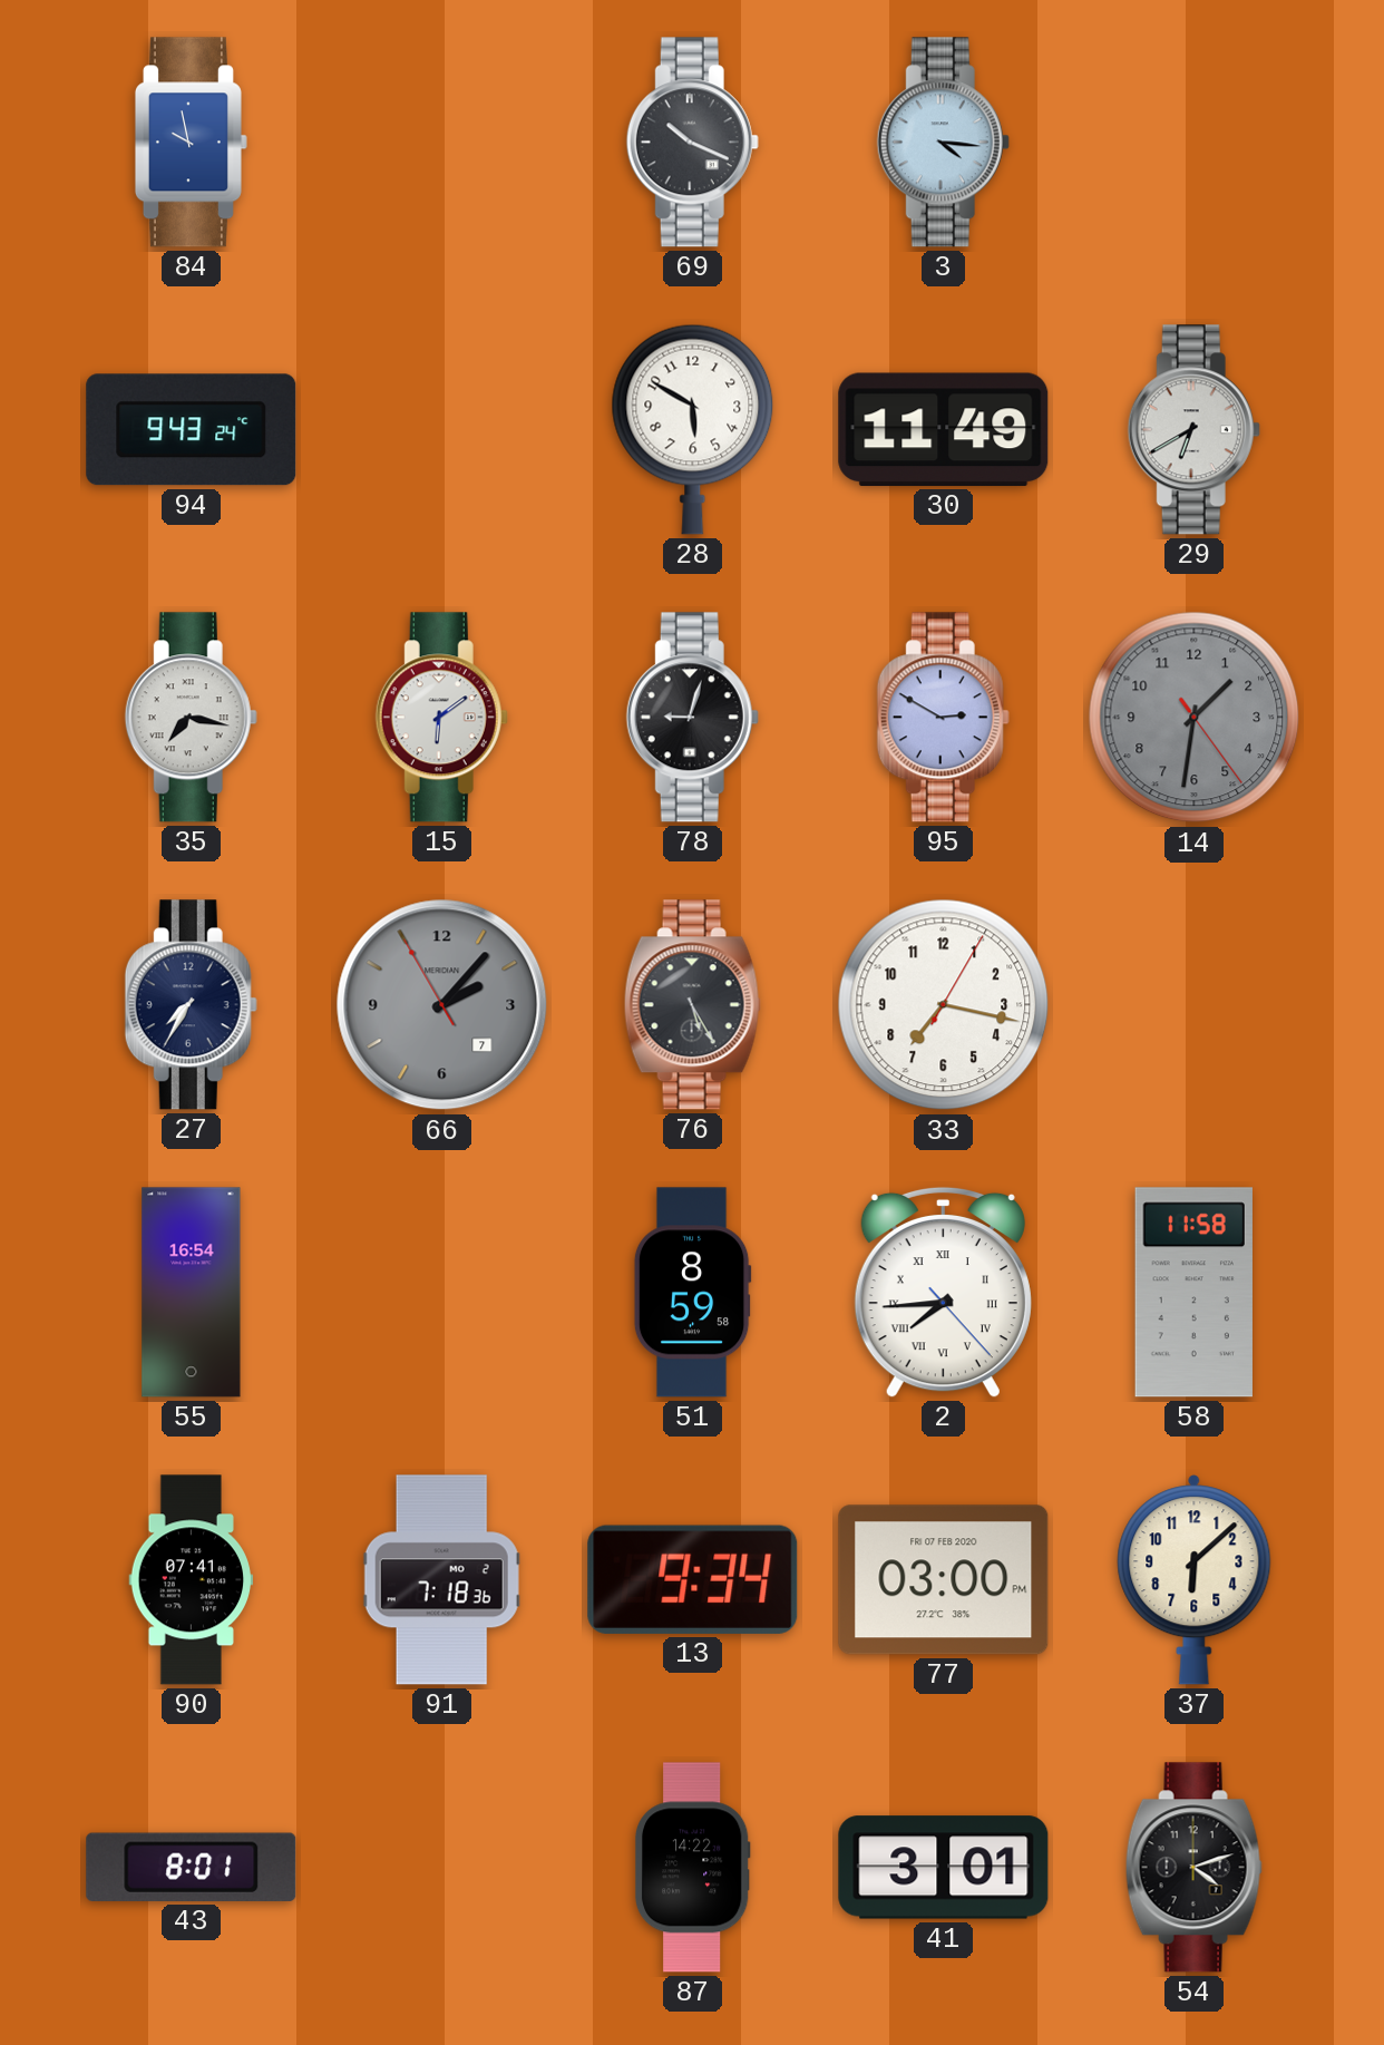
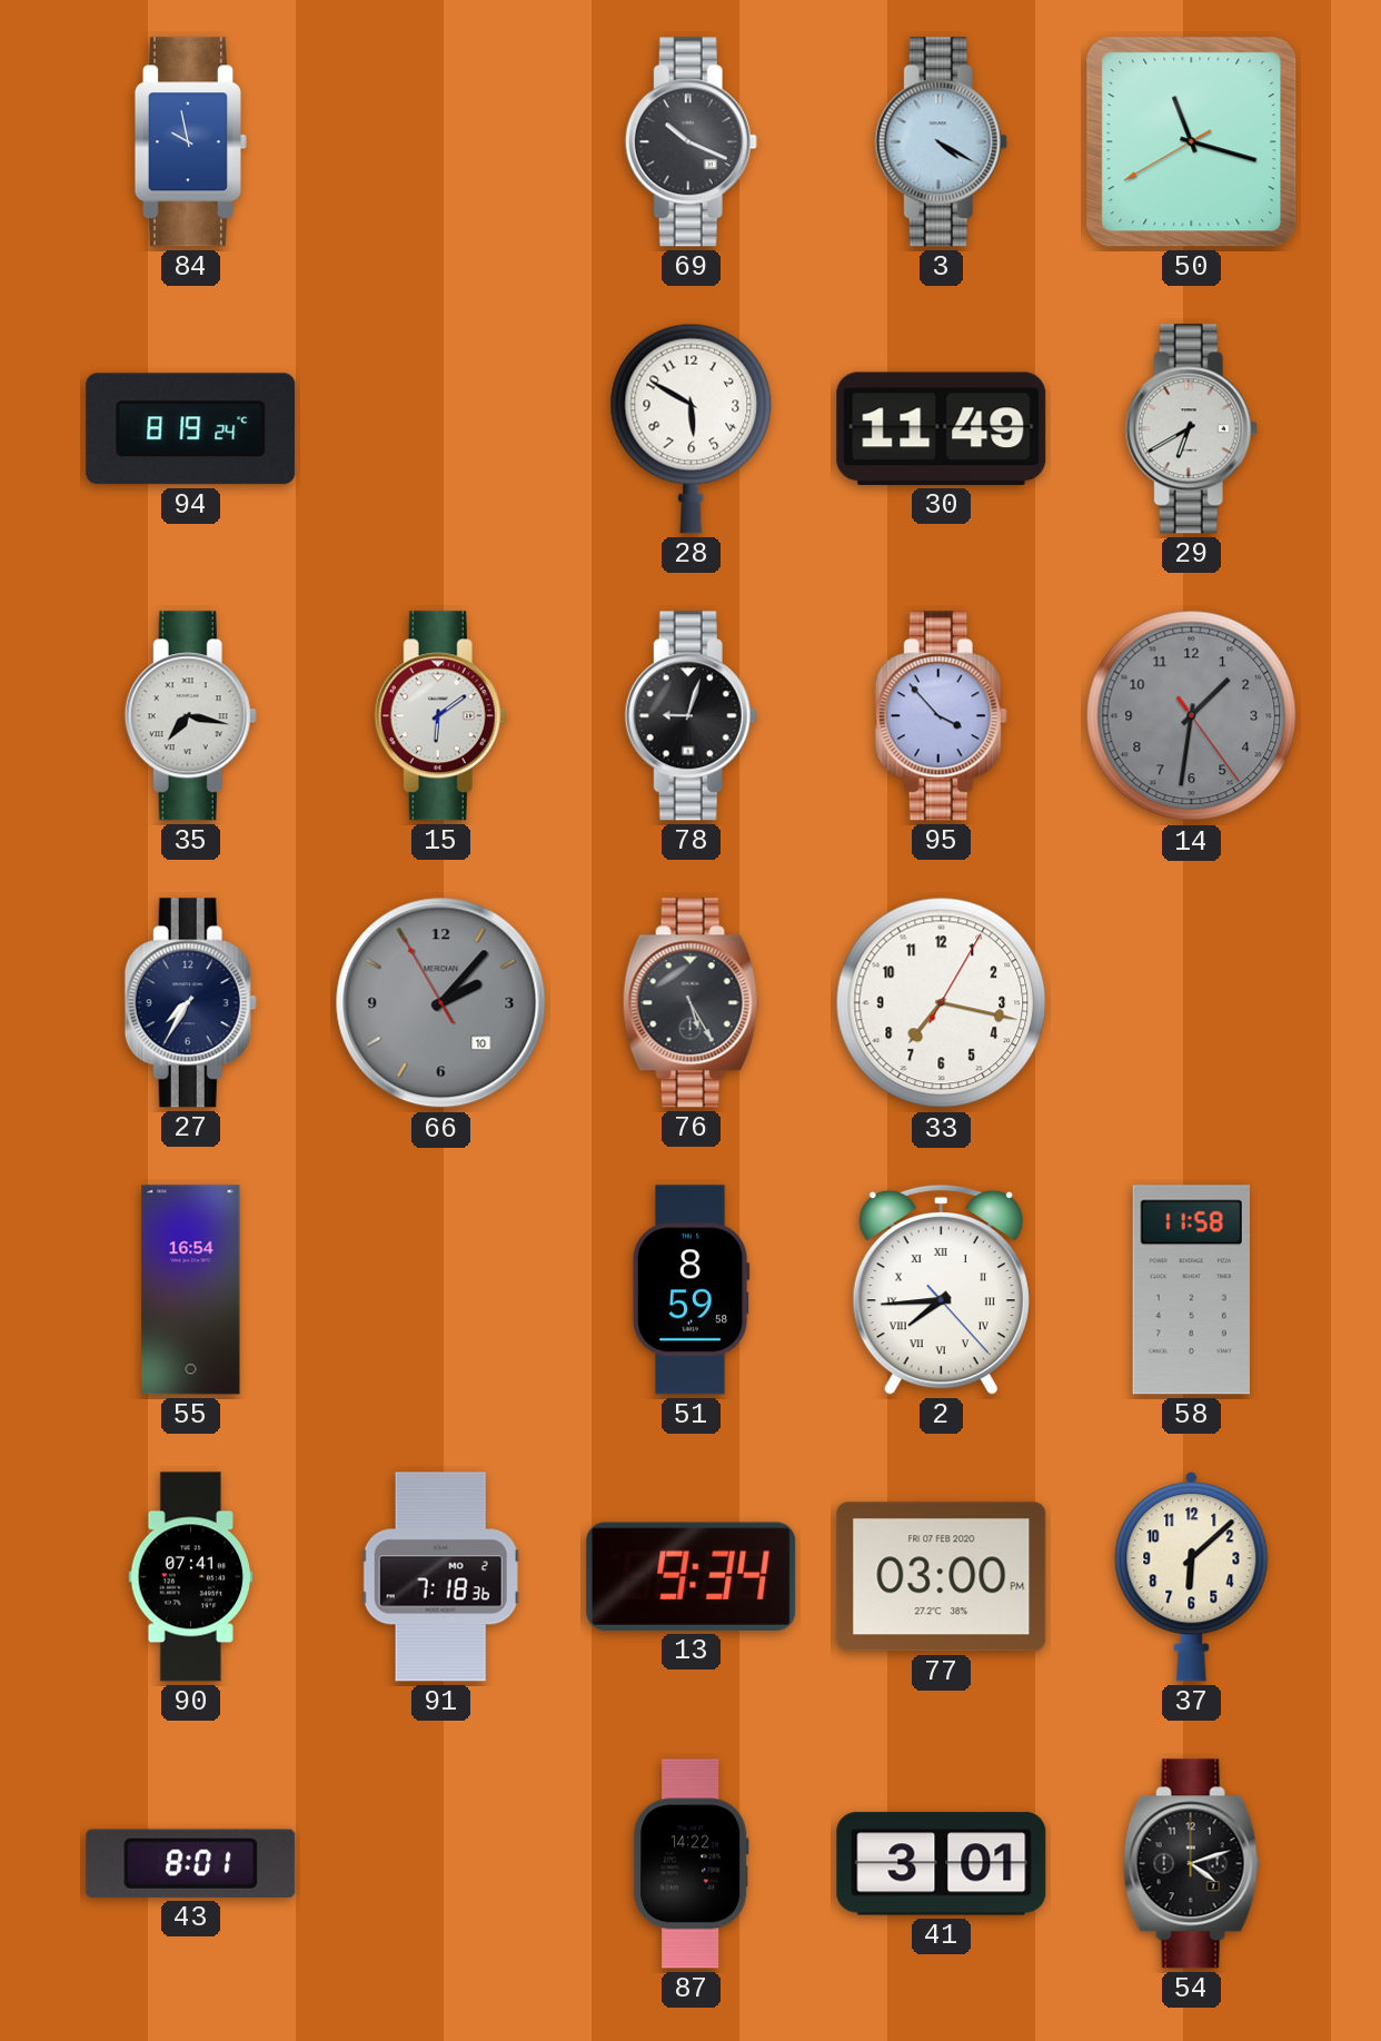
3: 4:16 -> 4:20
50: none -> 11:17
94: 9:43 -> 8:19
95: 2:50 -> 3:53
66 date: 7 -> 10
